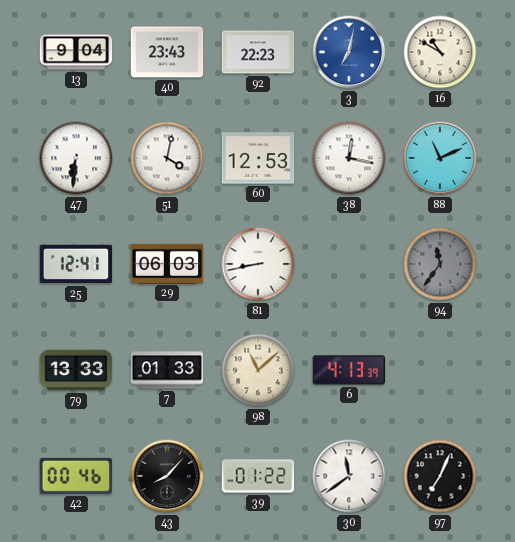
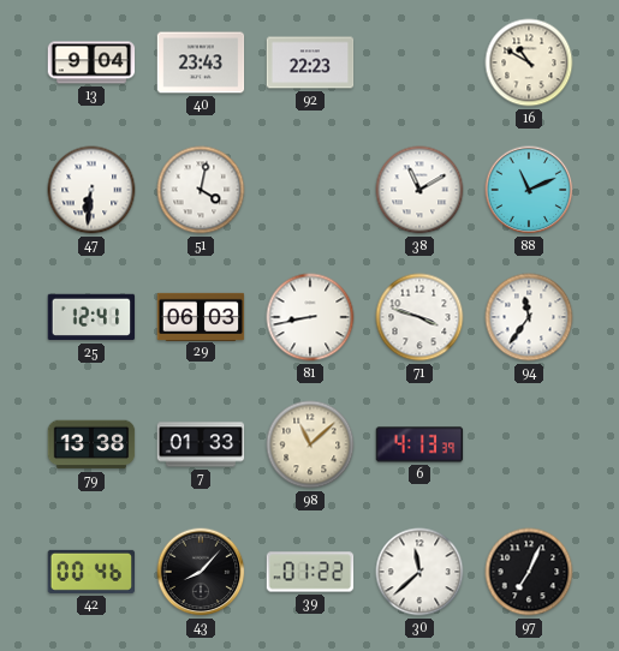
3: 7:02 -> none
60: 12:53 -> none
38: 12:17 -> 11:10
71: none -> 3:48
94 dial: grey -> white
79: 13:33 -> 13:38
30: 11:39 -> 11:38
